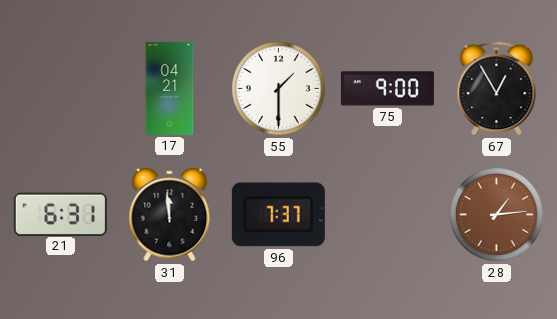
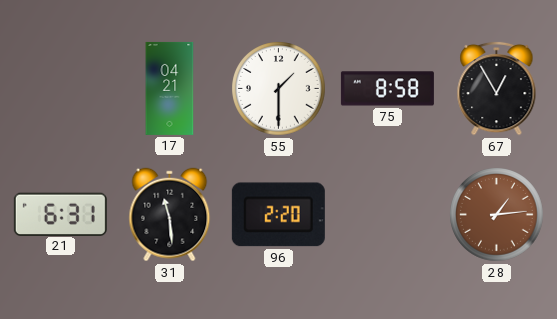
75: 9:00 -> 8:58
31: 11:59 -> 11:29
96: 7:37 -> 2:20
